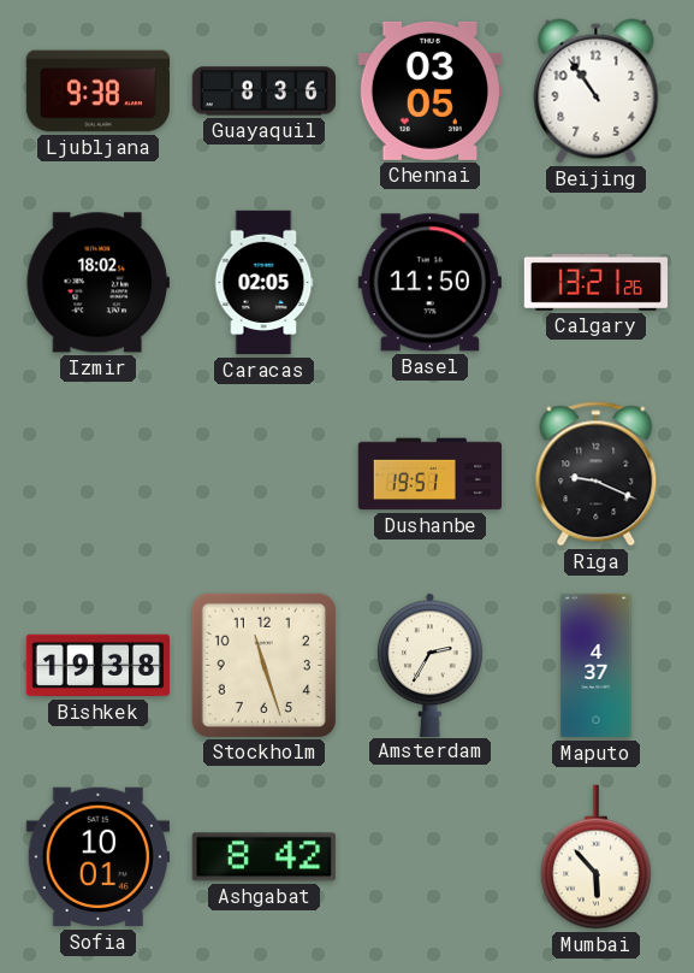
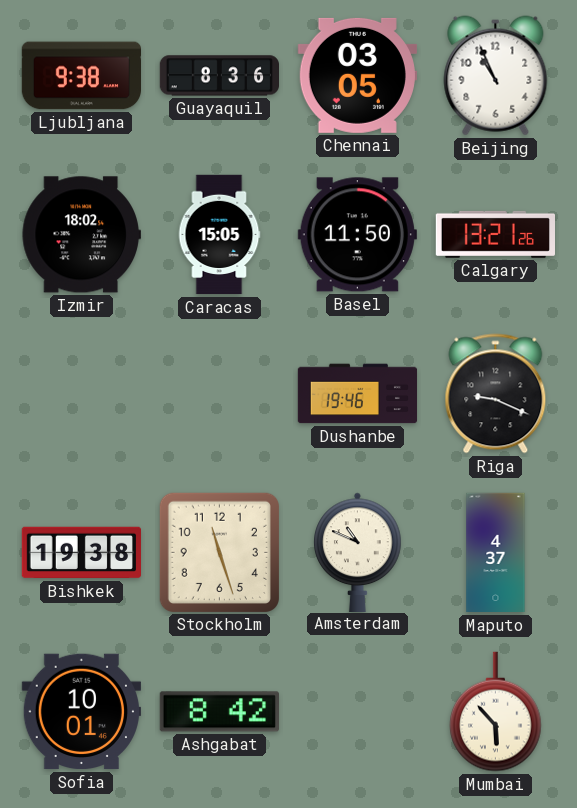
Beijing: 10:54 -> 10:56
Caracas: 02:05 -> 15:05
Dushanbe: 19:51 -> 19:46
Amsterdam: 2:35 -> 10:49
